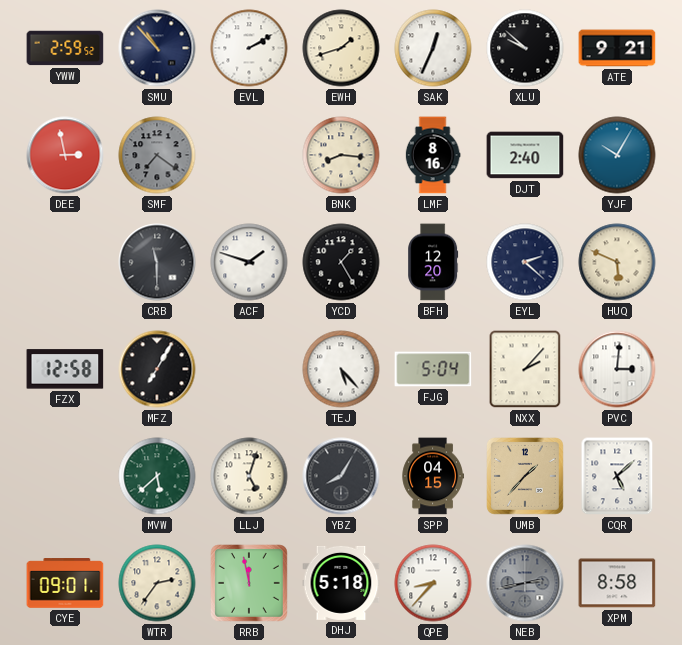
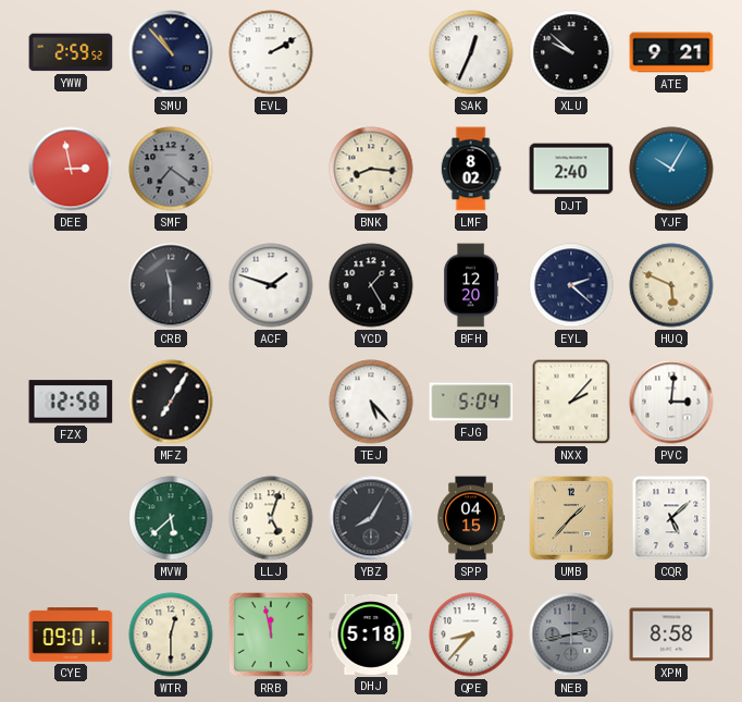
EWH: 1:42 -> none
LMF: 8:16 -> 8:02
WTR: 2:36 -> 12:30
